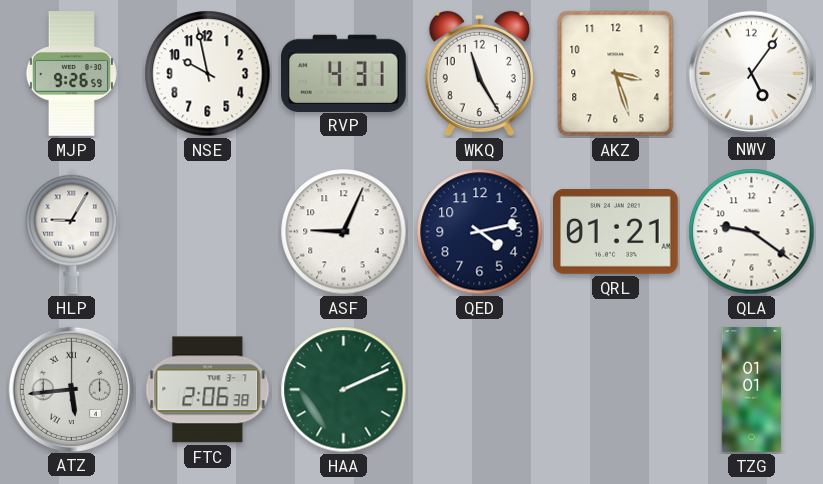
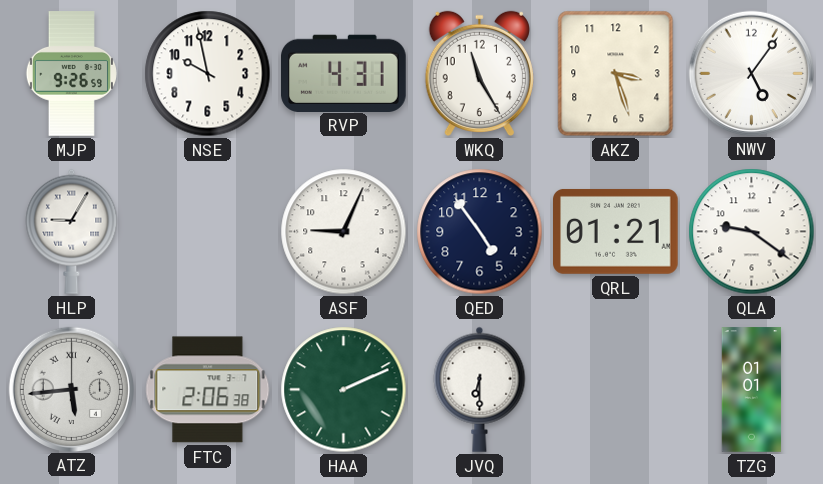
QED: 4:13 -> 4:54
JVQ: none -> 6:30
